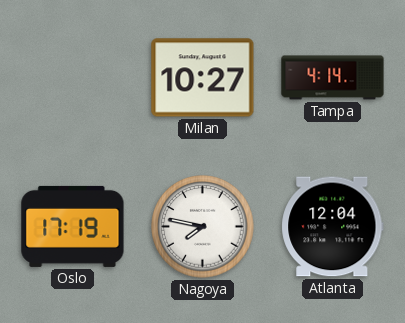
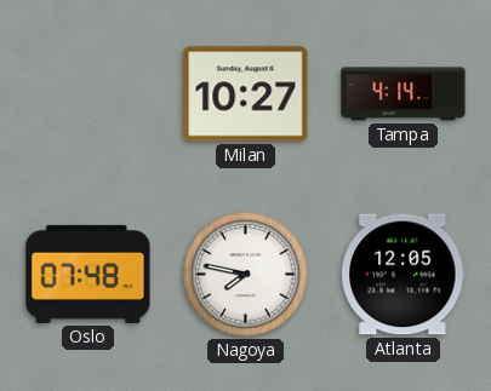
Oslo: 17:19 -> 07:48
Atlanta: 12:04 -> 12:05
